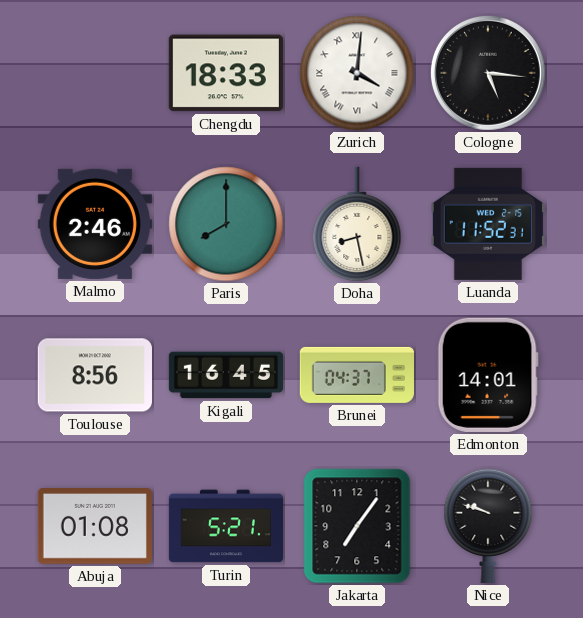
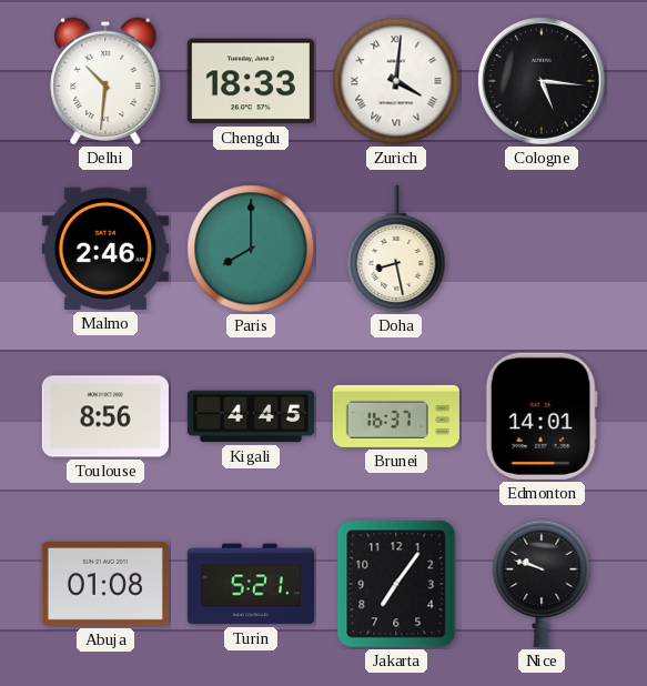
Delhi: none -> 10:31
Luanda: 11:52 -> none
Kigali: 16:45 -> 4:45
Brunei: 04:37 -> 16:37
